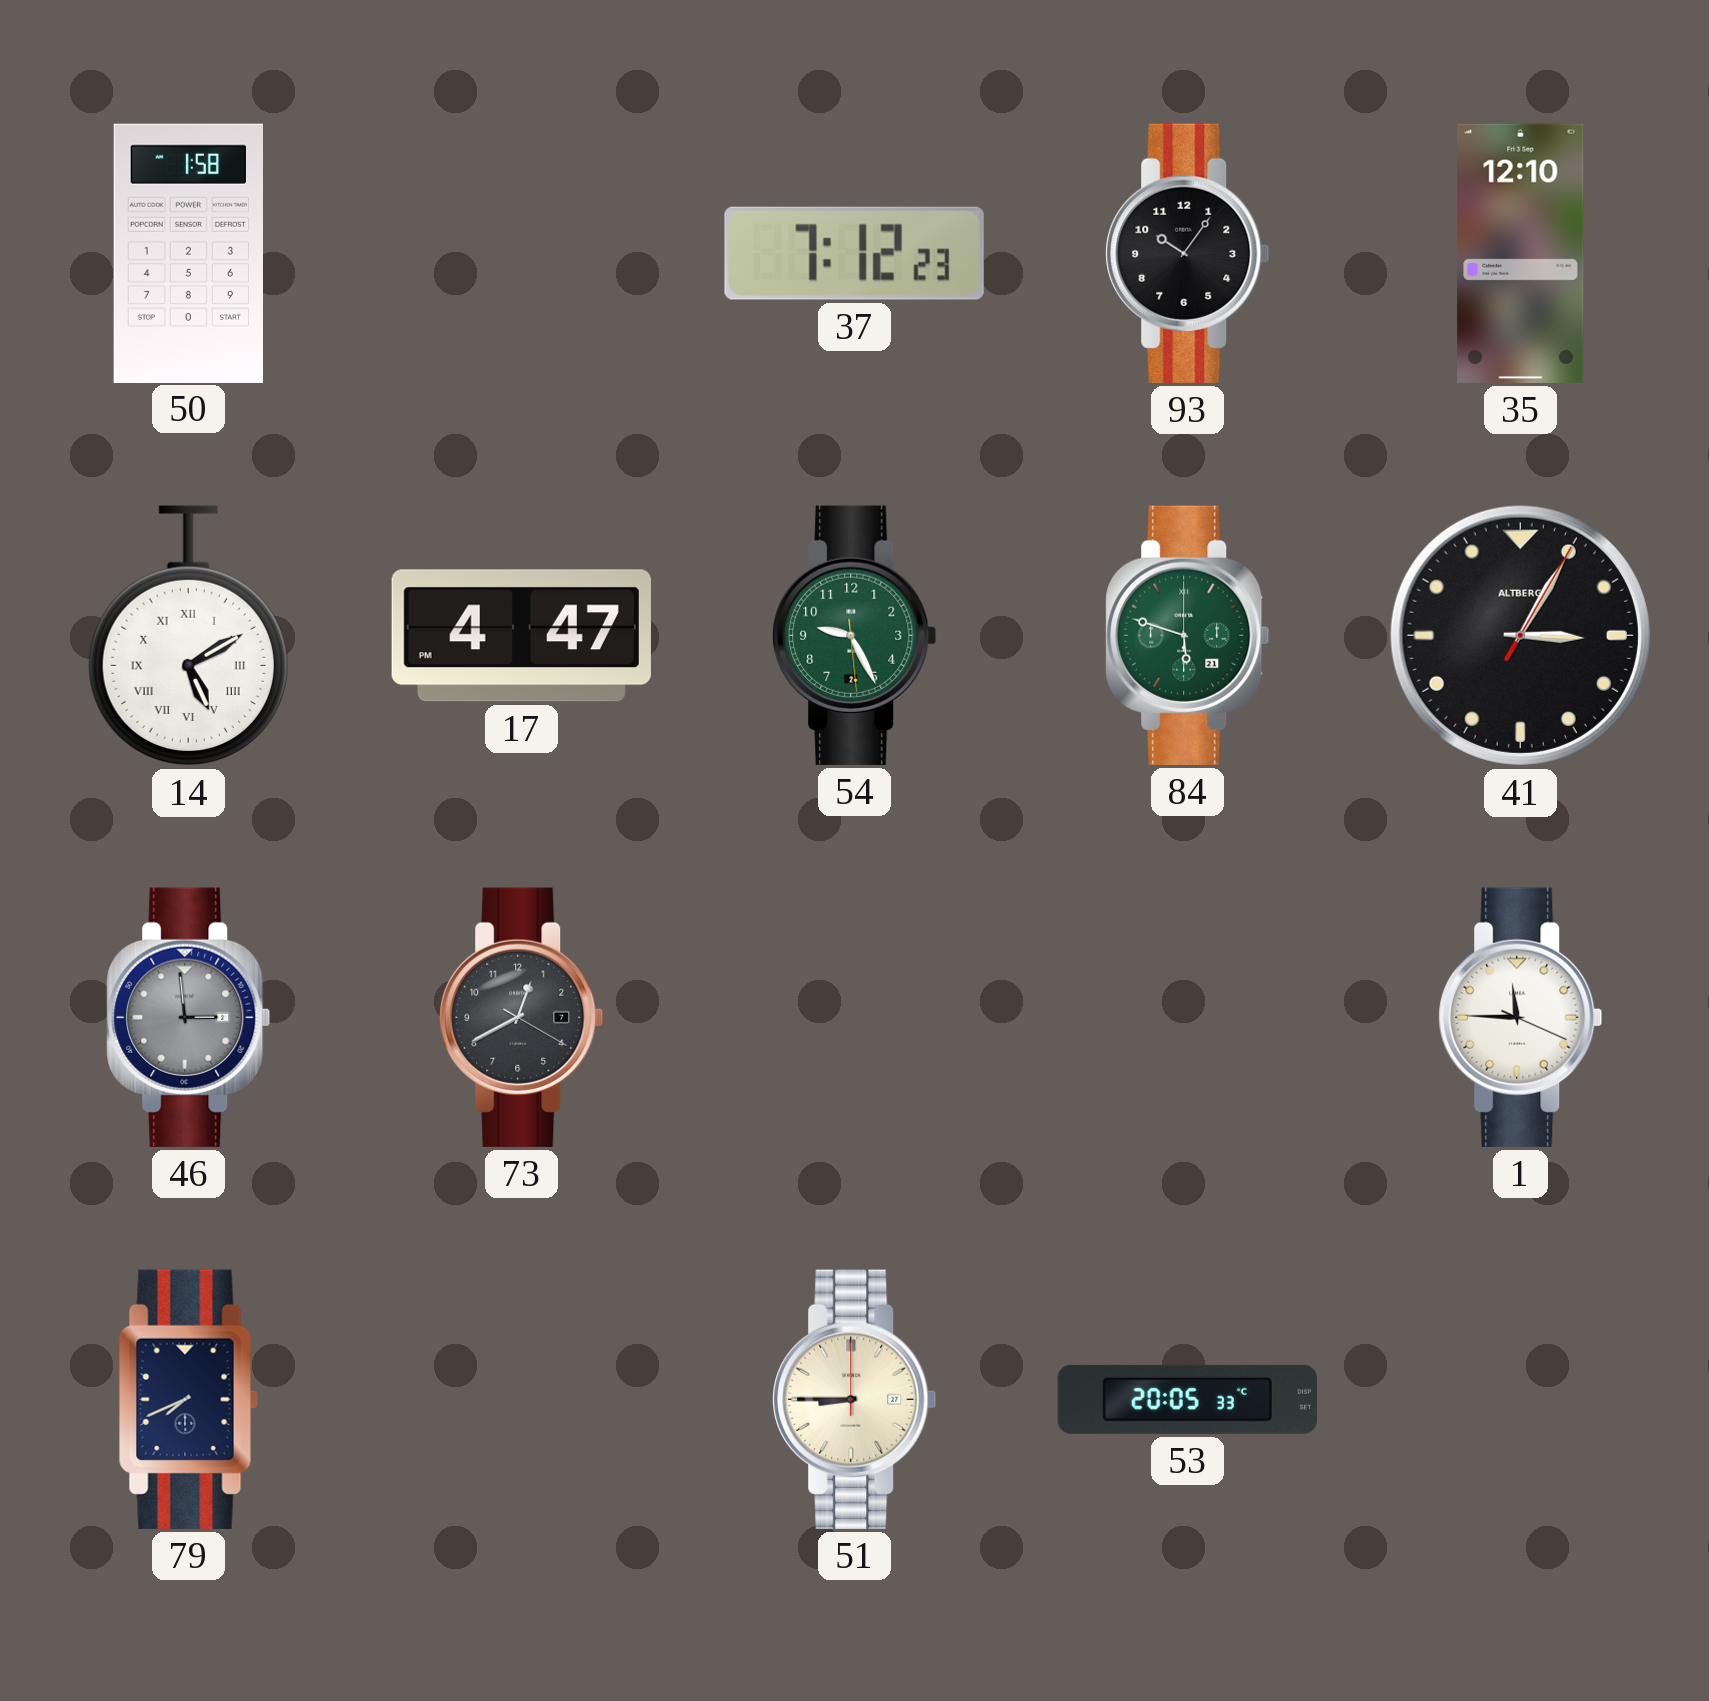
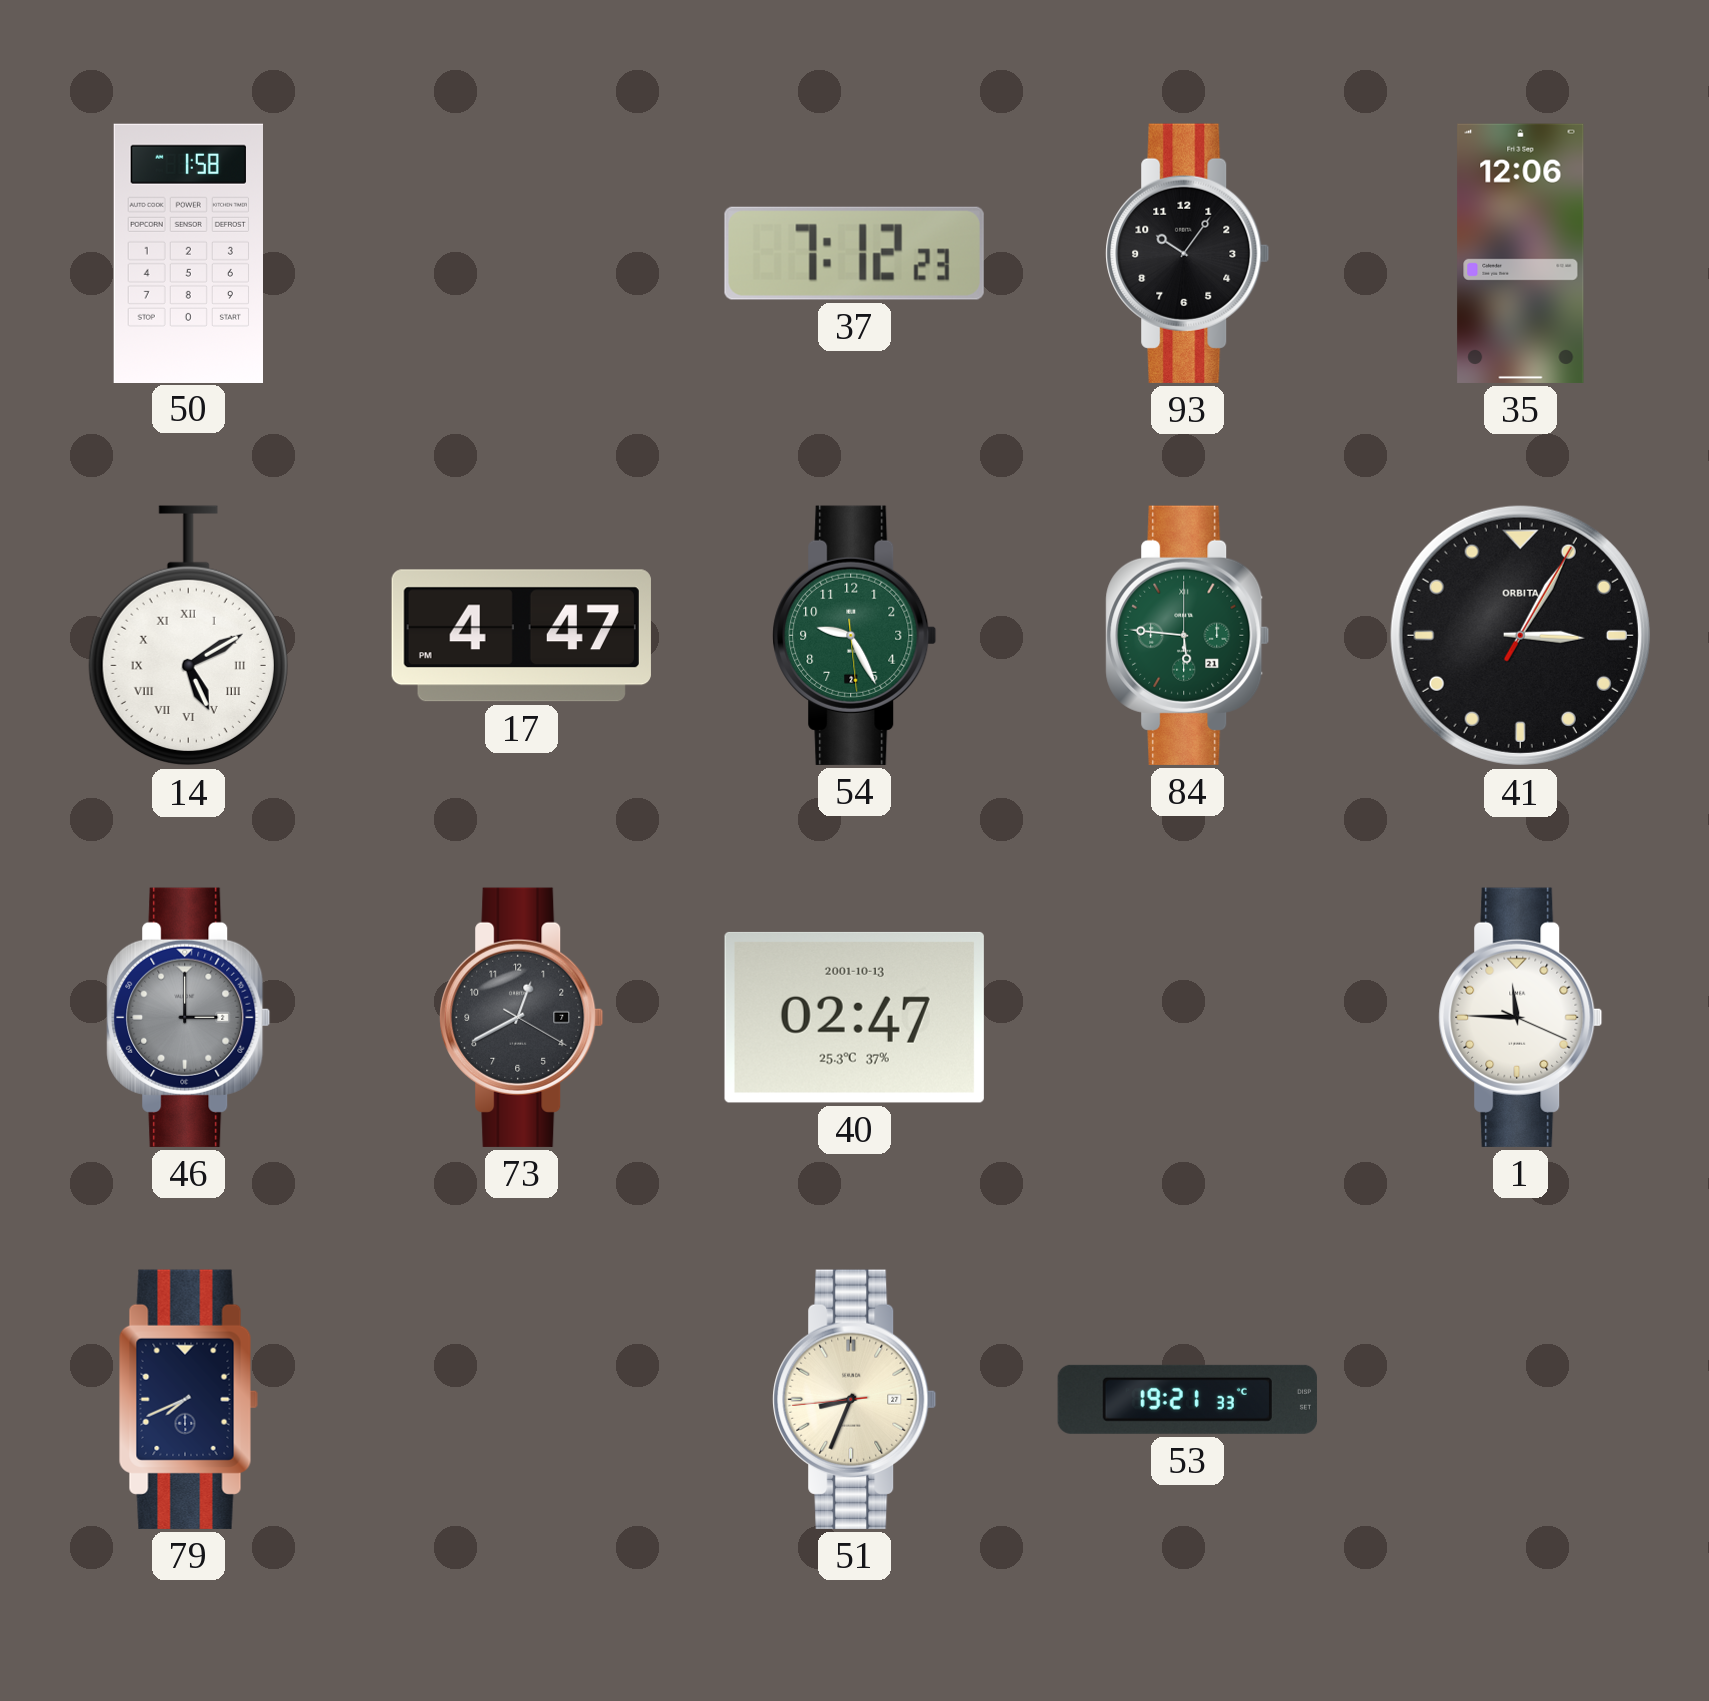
35: 12:10 -> 12:06
84: 5:48 -> 5:46
41 brand: ALTBERG -> ORBITA
46: 2:59 -> 3:00
40: none -> 02:47
51: 8:45 -> 8:33
53: 20:05 -> 19:21
